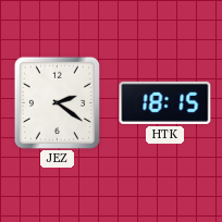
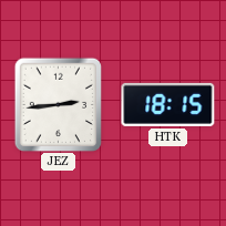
JEZ: 2:21 -> 2:44
